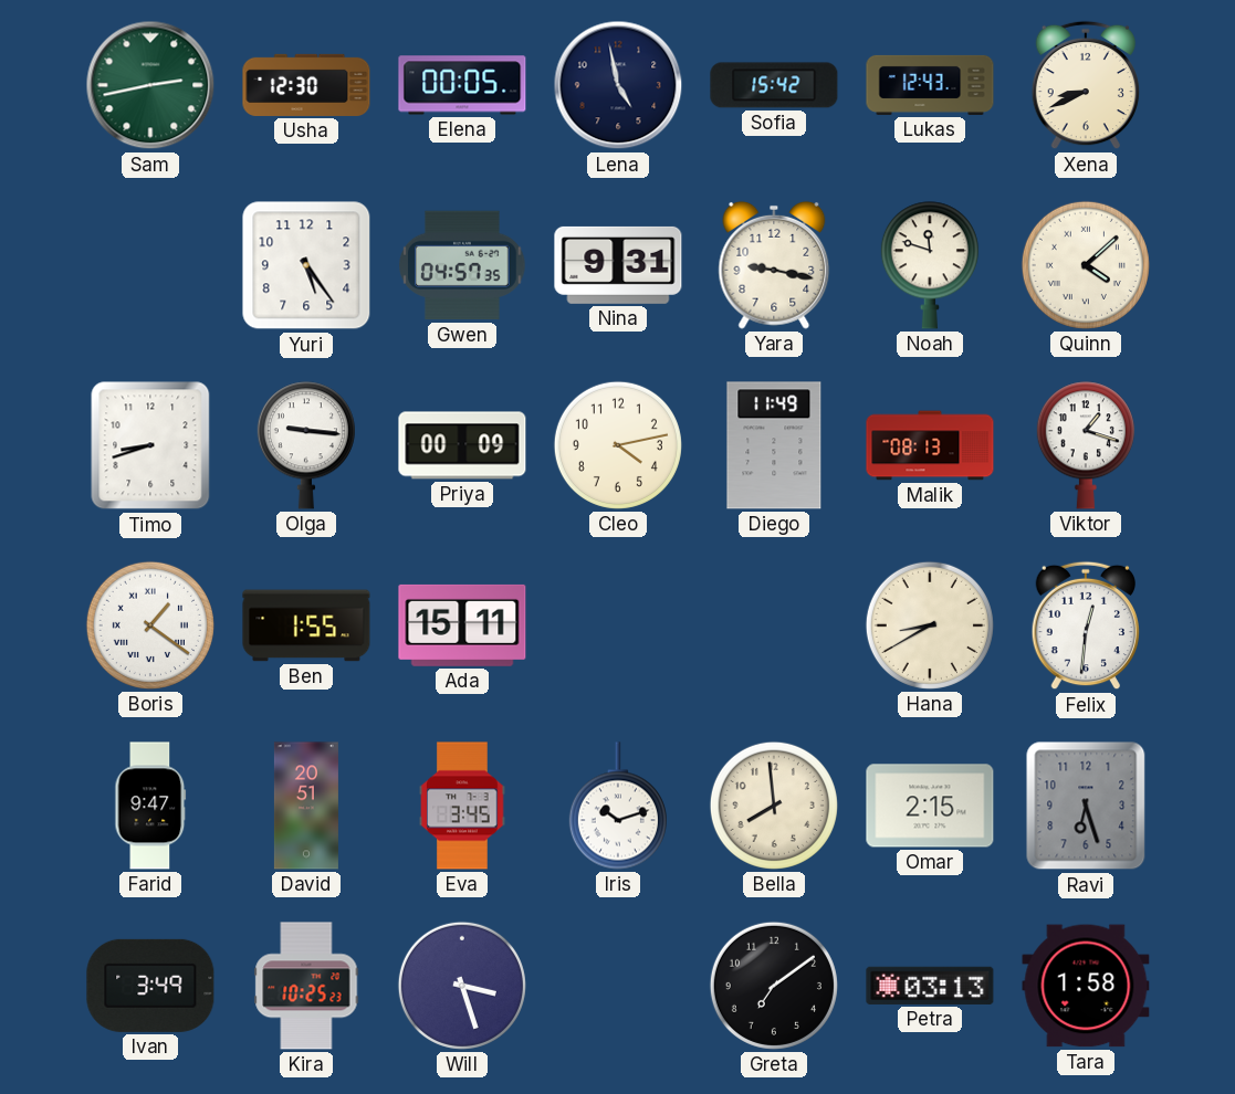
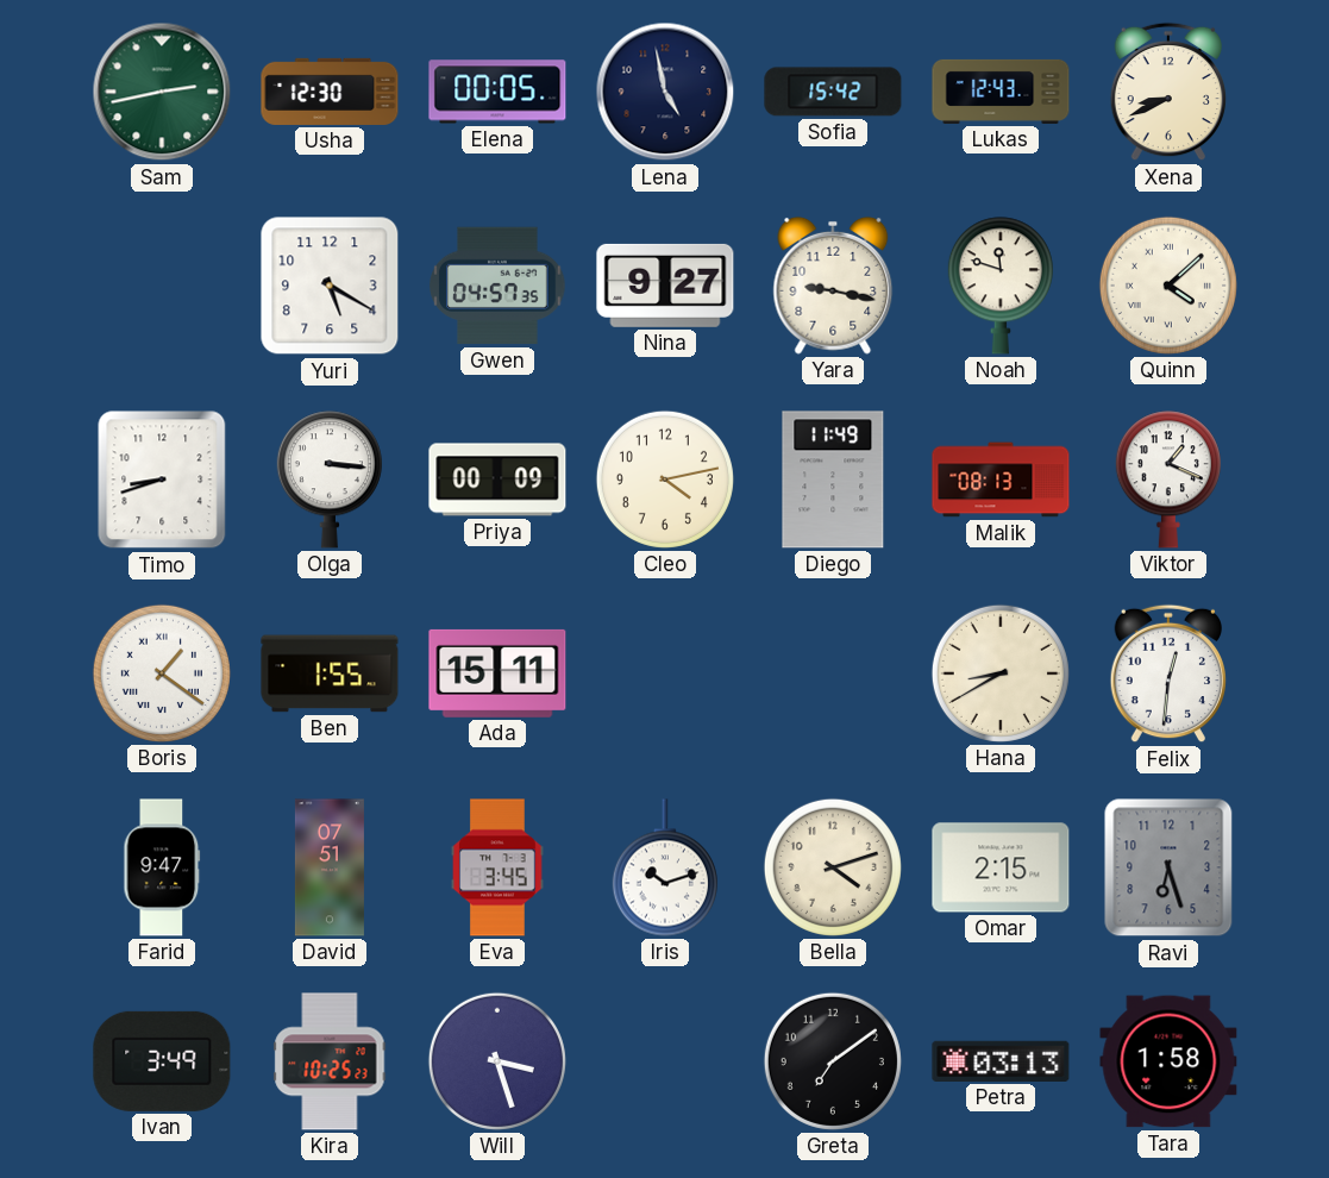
Yuri: 5:24 -> 5:20
Nina: 9:31 -> 9:27
Olga: 9:16 -> 3:16
Viktor: 1:18 -> 1:19
David: 20:51 -> 07:51
Bella: 7:59 -> 4:12
